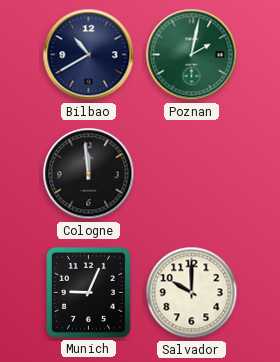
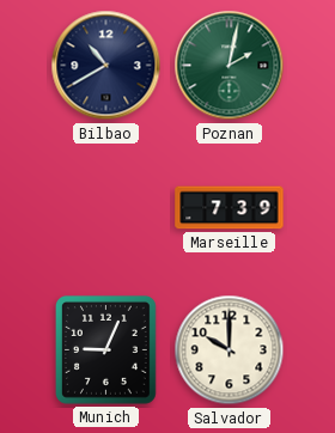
Cologne: 11:59 -> none
Marseille: none -> 7:39
